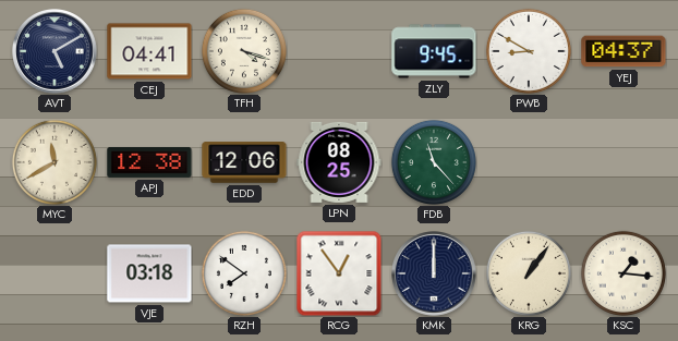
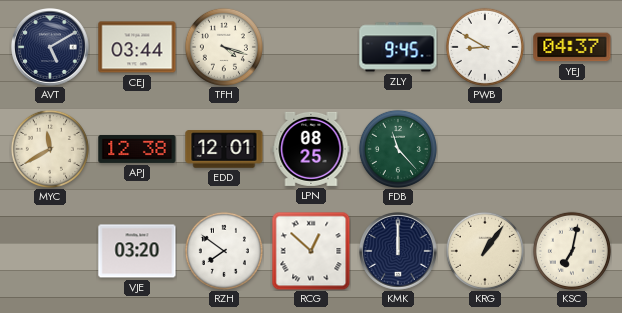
CEJ: 04:41 -> 03:44
EDD: 12:06 -> 12:01
VJE: 03:18 -> 03:20
RCG: 12:54 -> 12:52
KSC: 1:16 -> 7:02
